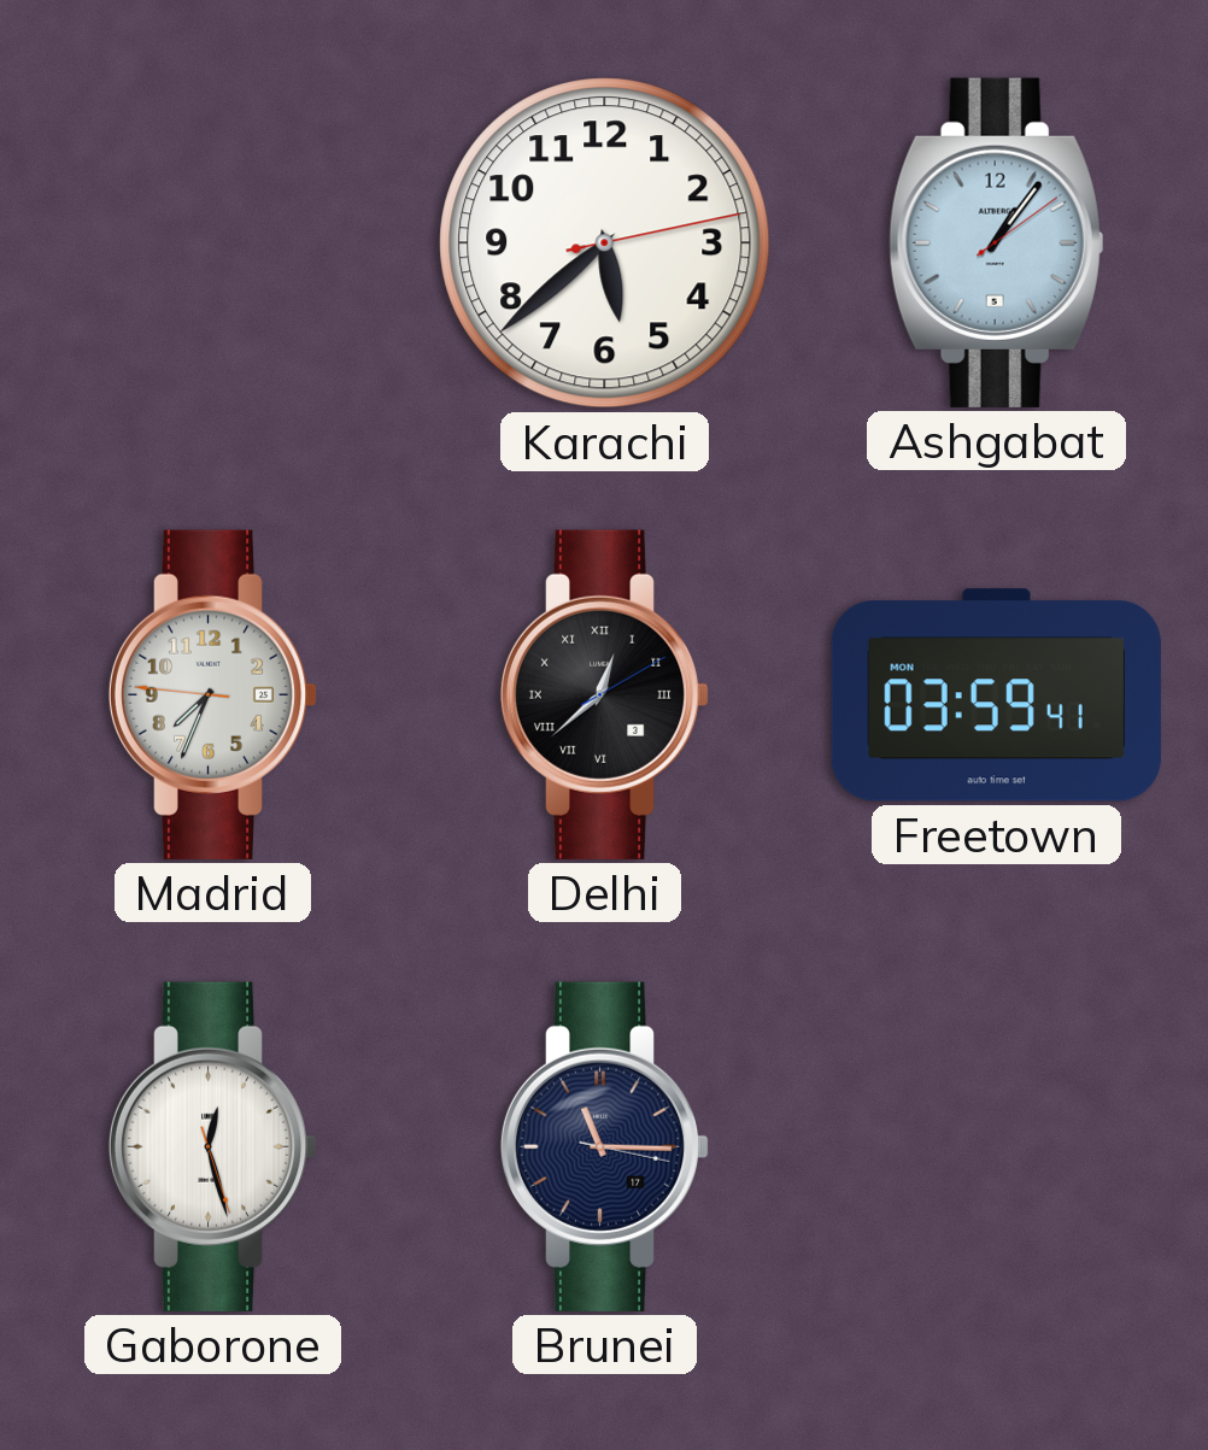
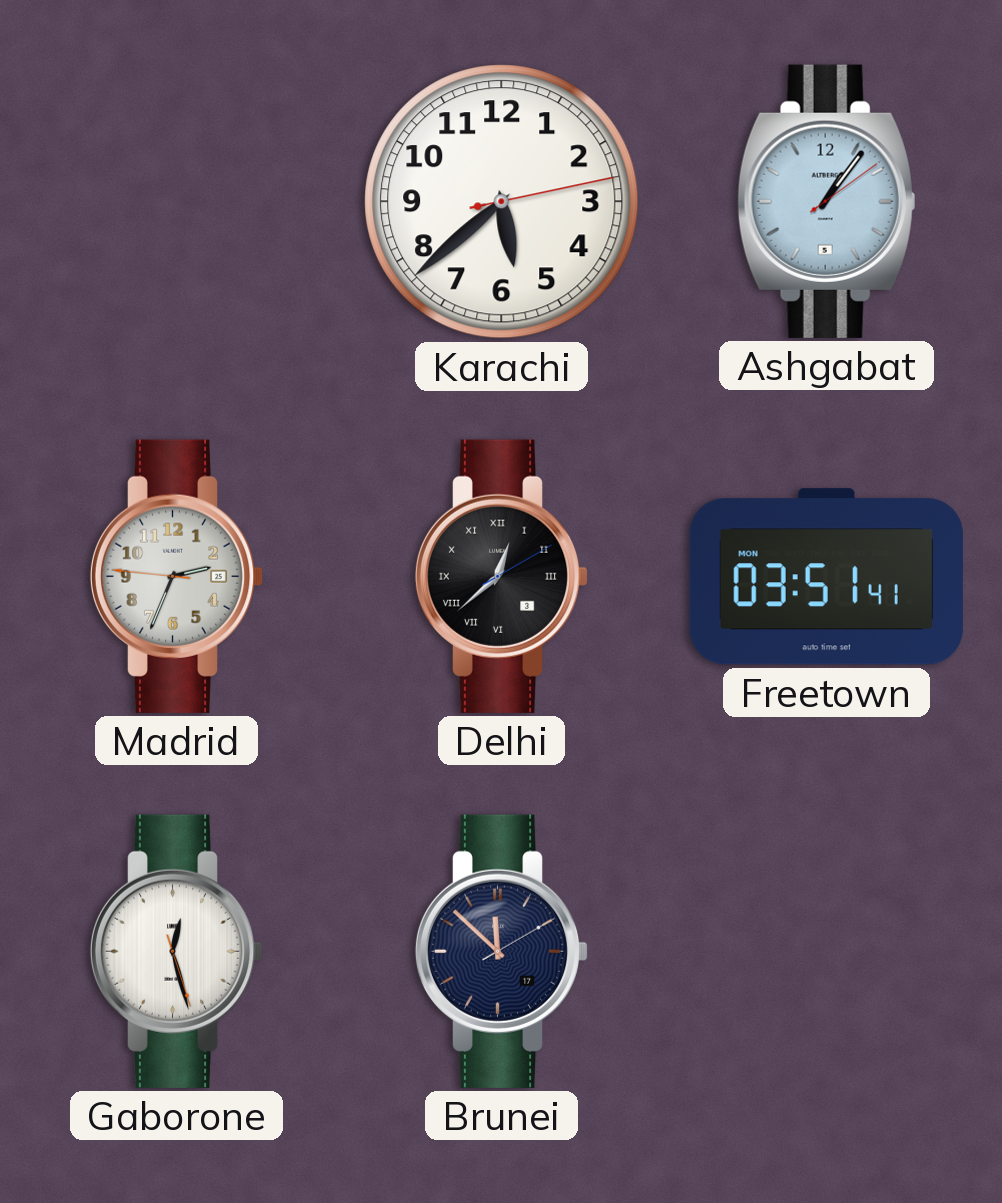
Madrid: 7:33 -> 2:33
Freetown: 03:59 -> 03:51
Brunei: 11:15 -> 11:52
